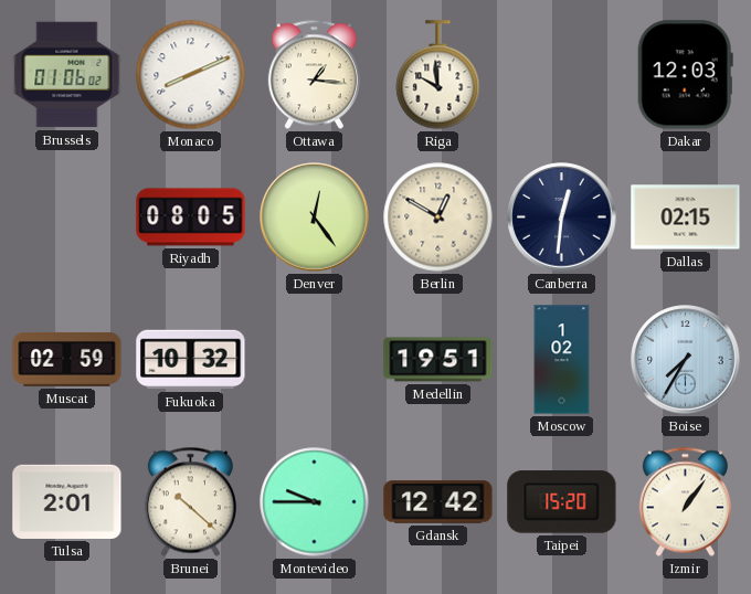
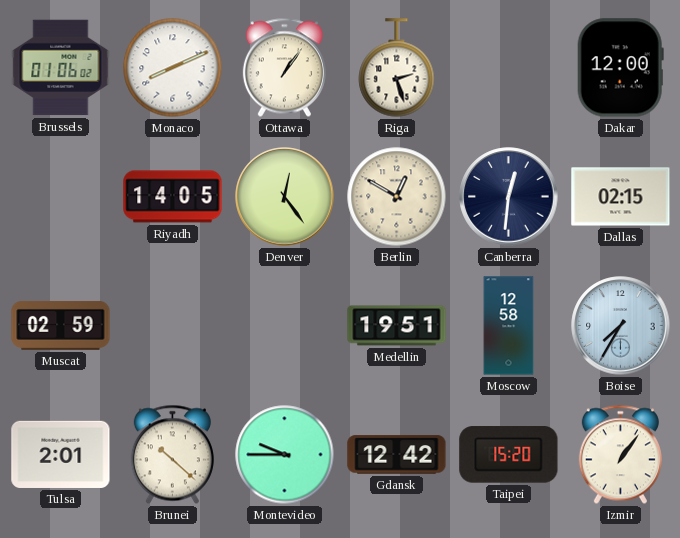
Ottawa: 1:16 -> 1:06
Riga: 9:59 -> 2:27
Dakar: 12:03 -> 12:00
Riyadh: 08:05 -> 14:05
Fukuoka: 10:32 -> none
Moscow: 1:02 -> 12:58
